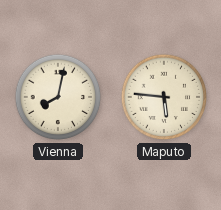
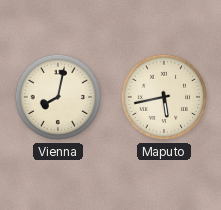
Maputo: 5:46 -> 5:43
